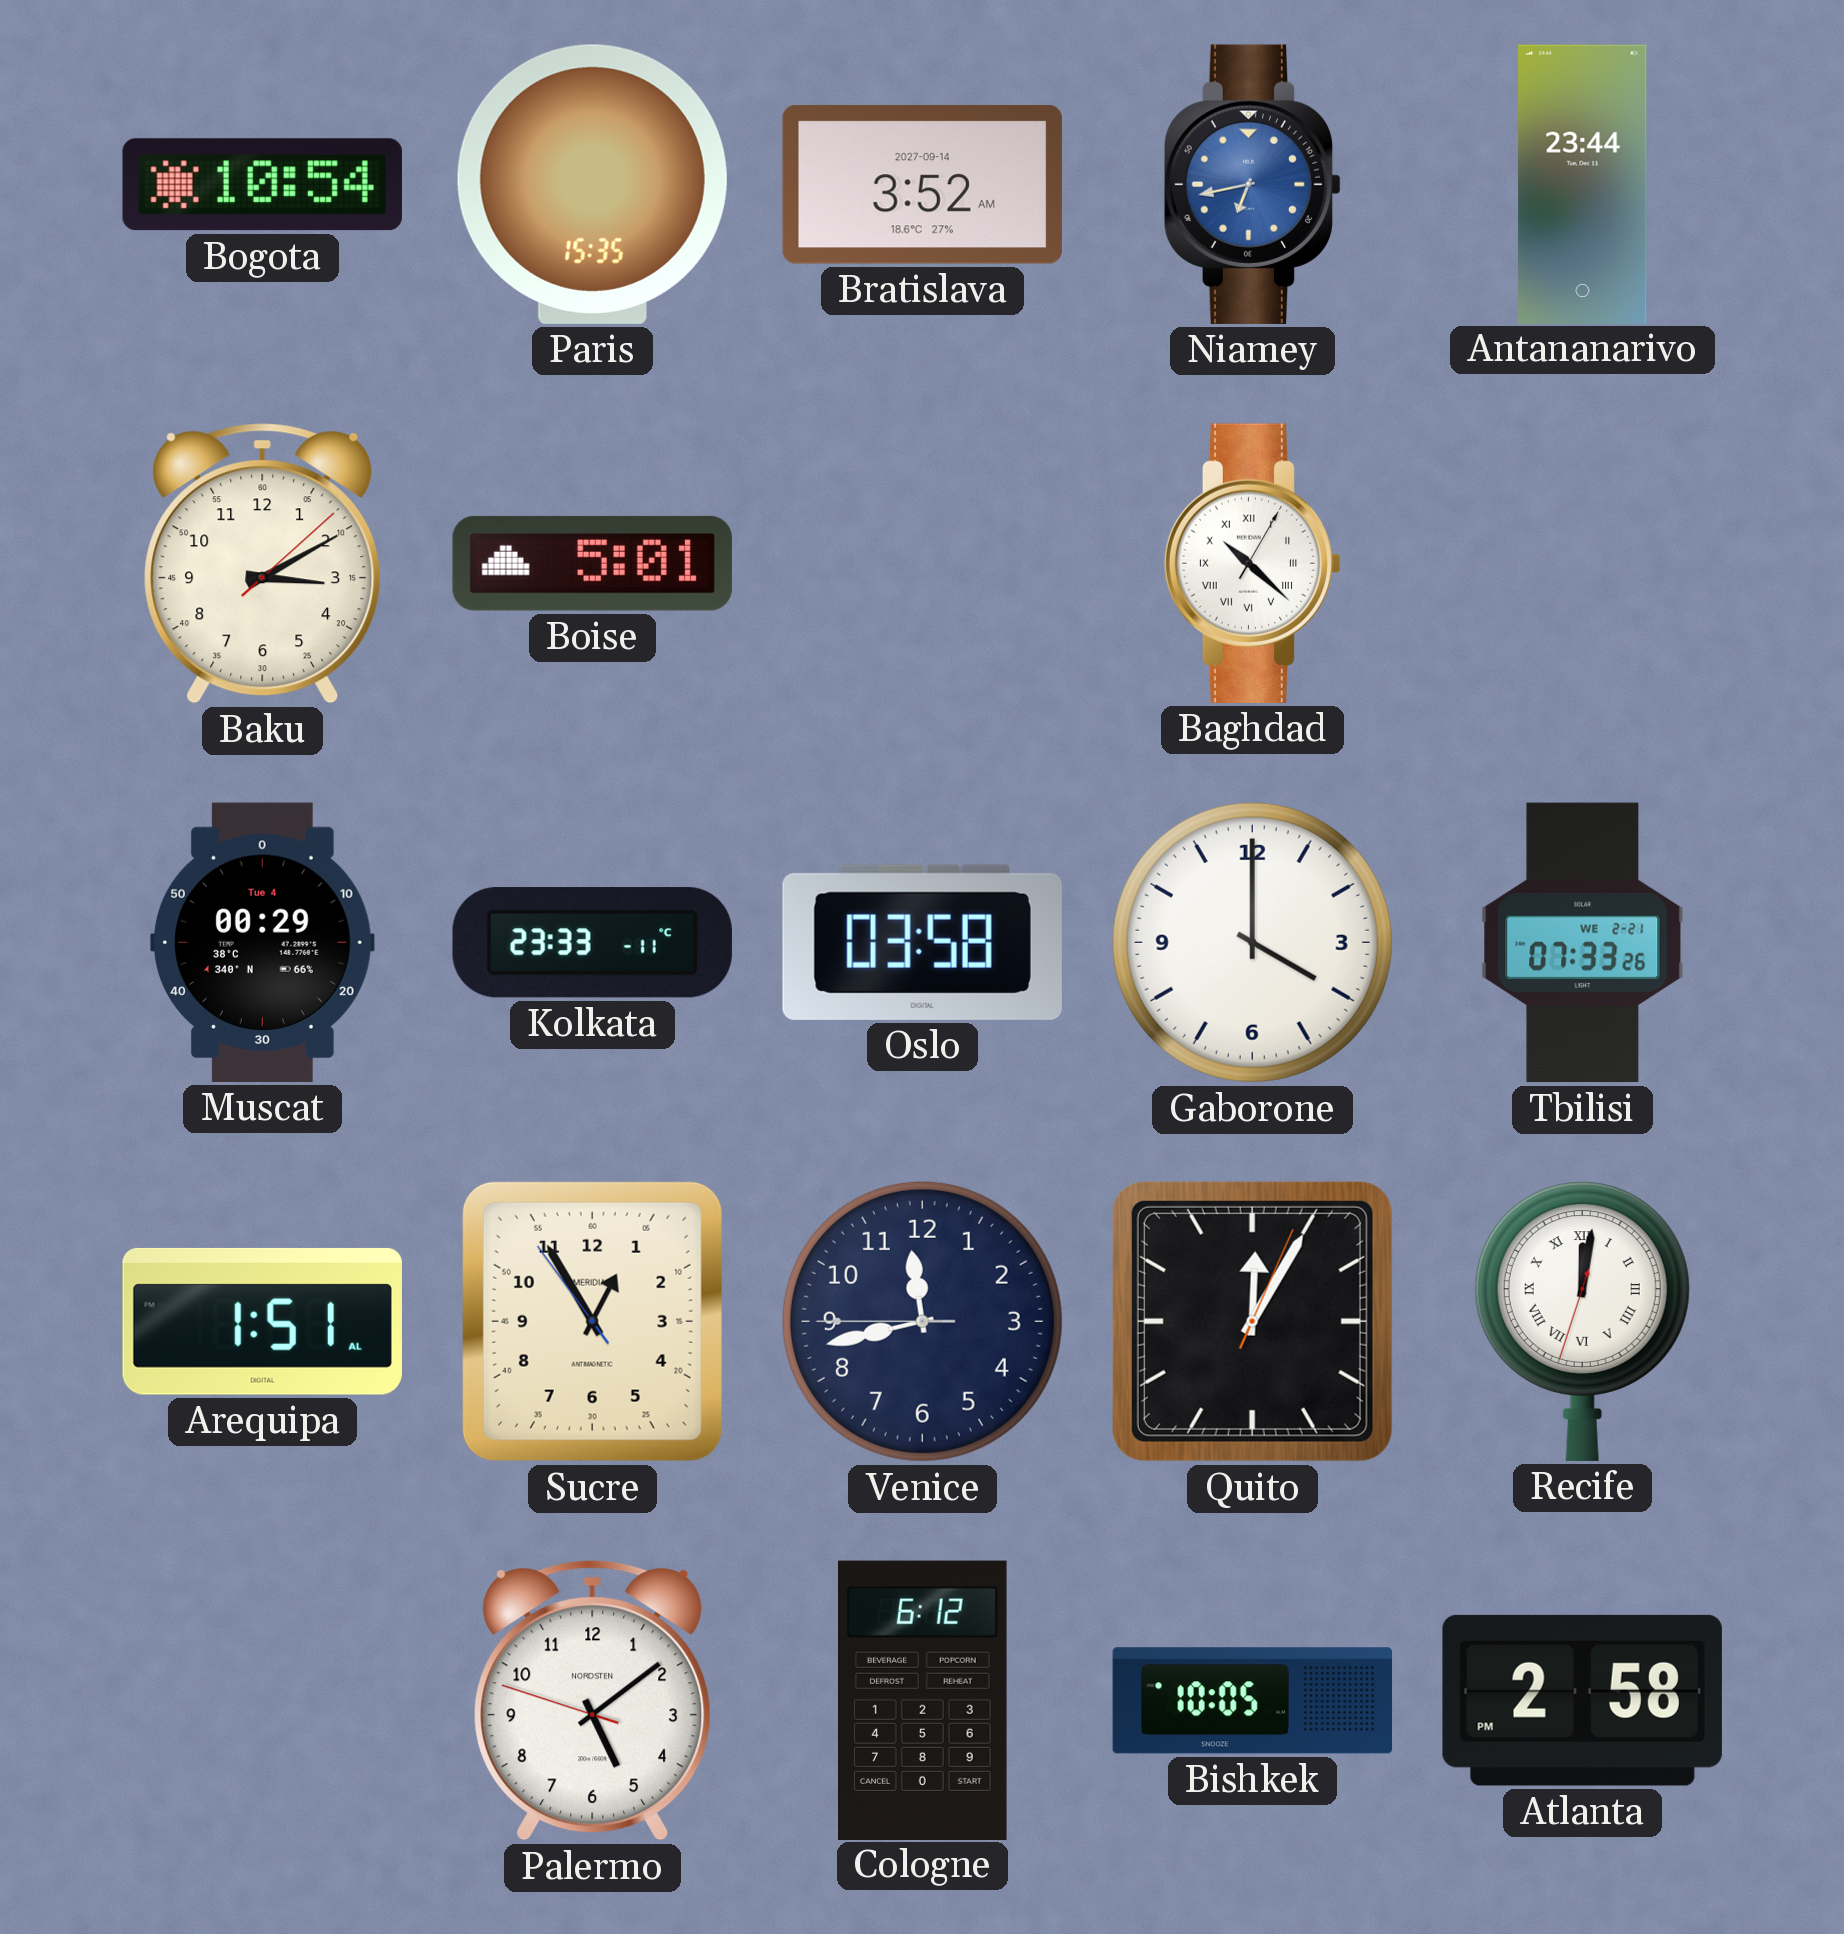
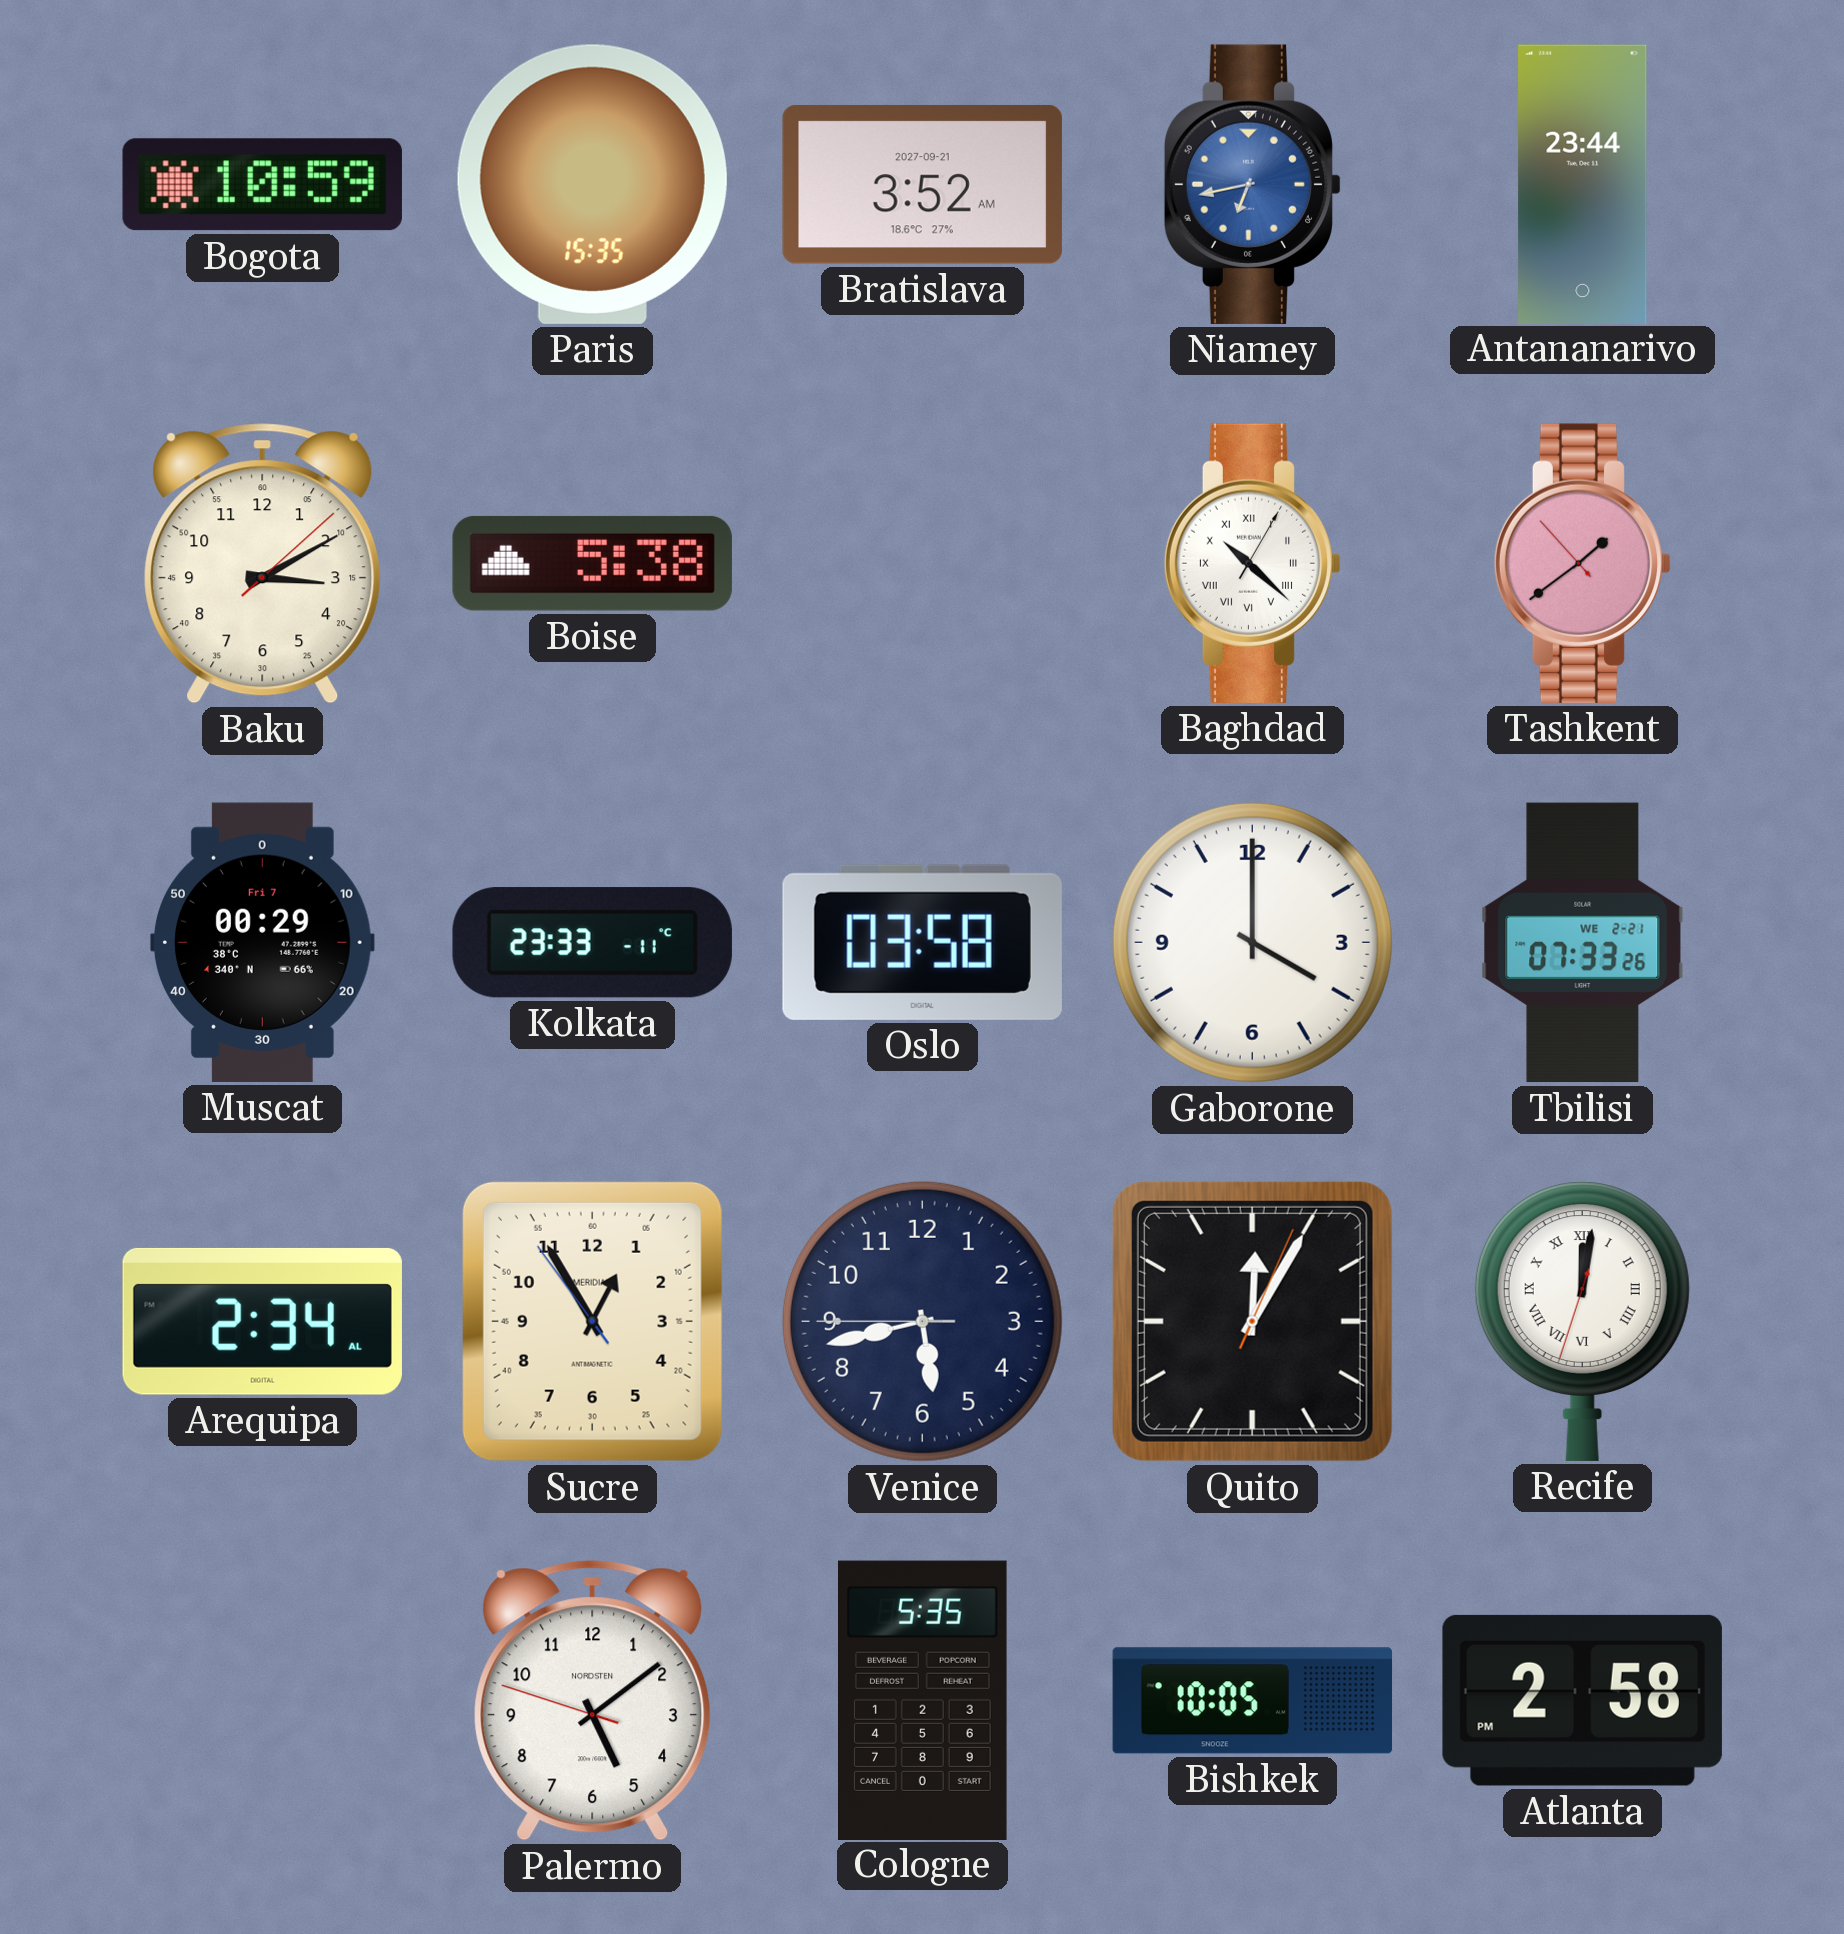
Bogota: 10:54 -> 10:59
Bratislava date: 2027-09-14 -> 2027-09-21
Boise: 5:01 -> 5:38
Tashkent: none -> 1:38
Muscat date: Tue 4 -> Fri 7
Arequipa: 1:51 -> 2:34
Venice: 11:42 -> 5:42
Cologne: 6:12 -> 5:35
